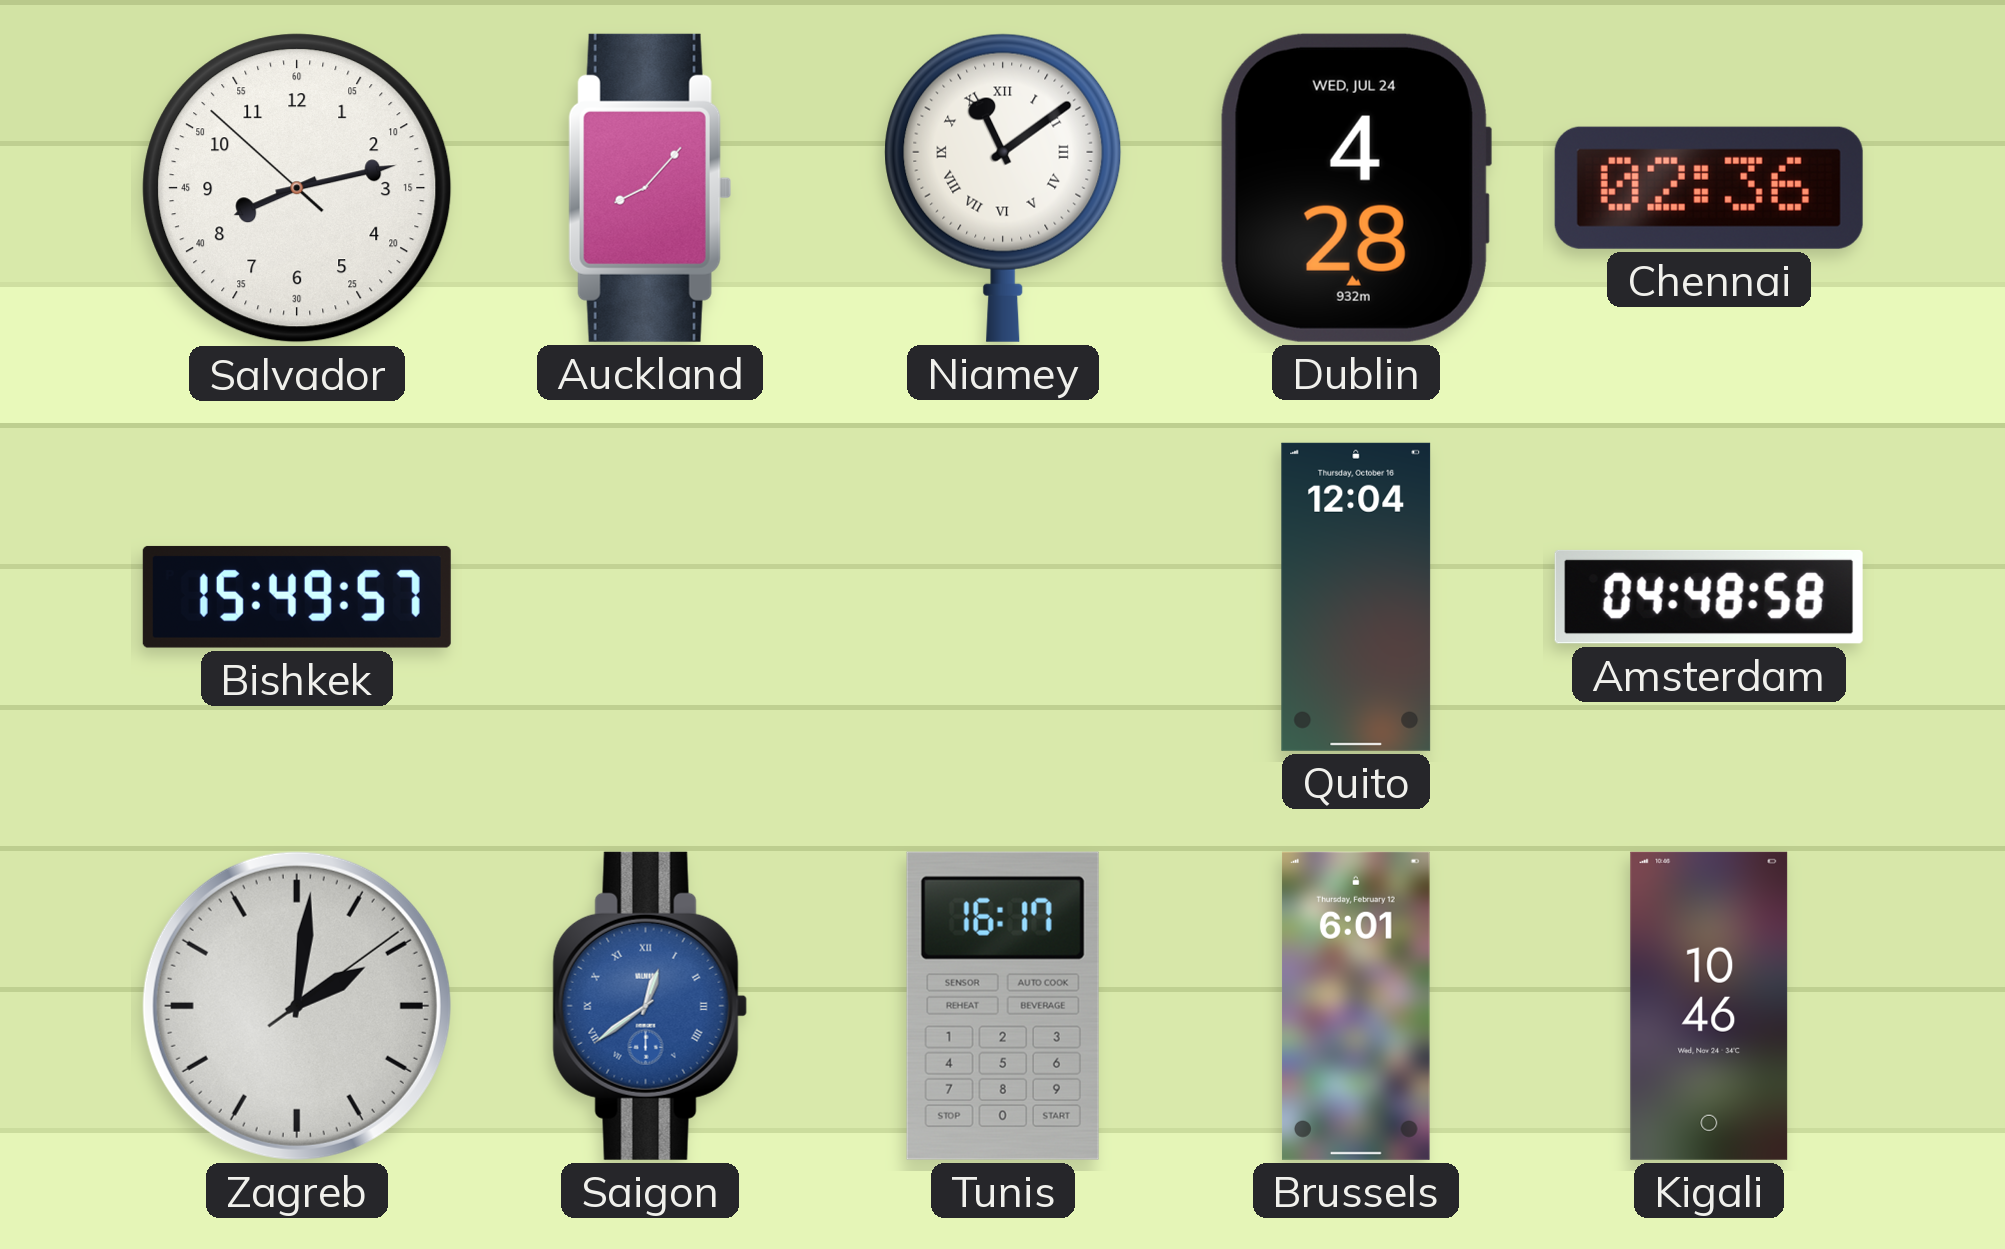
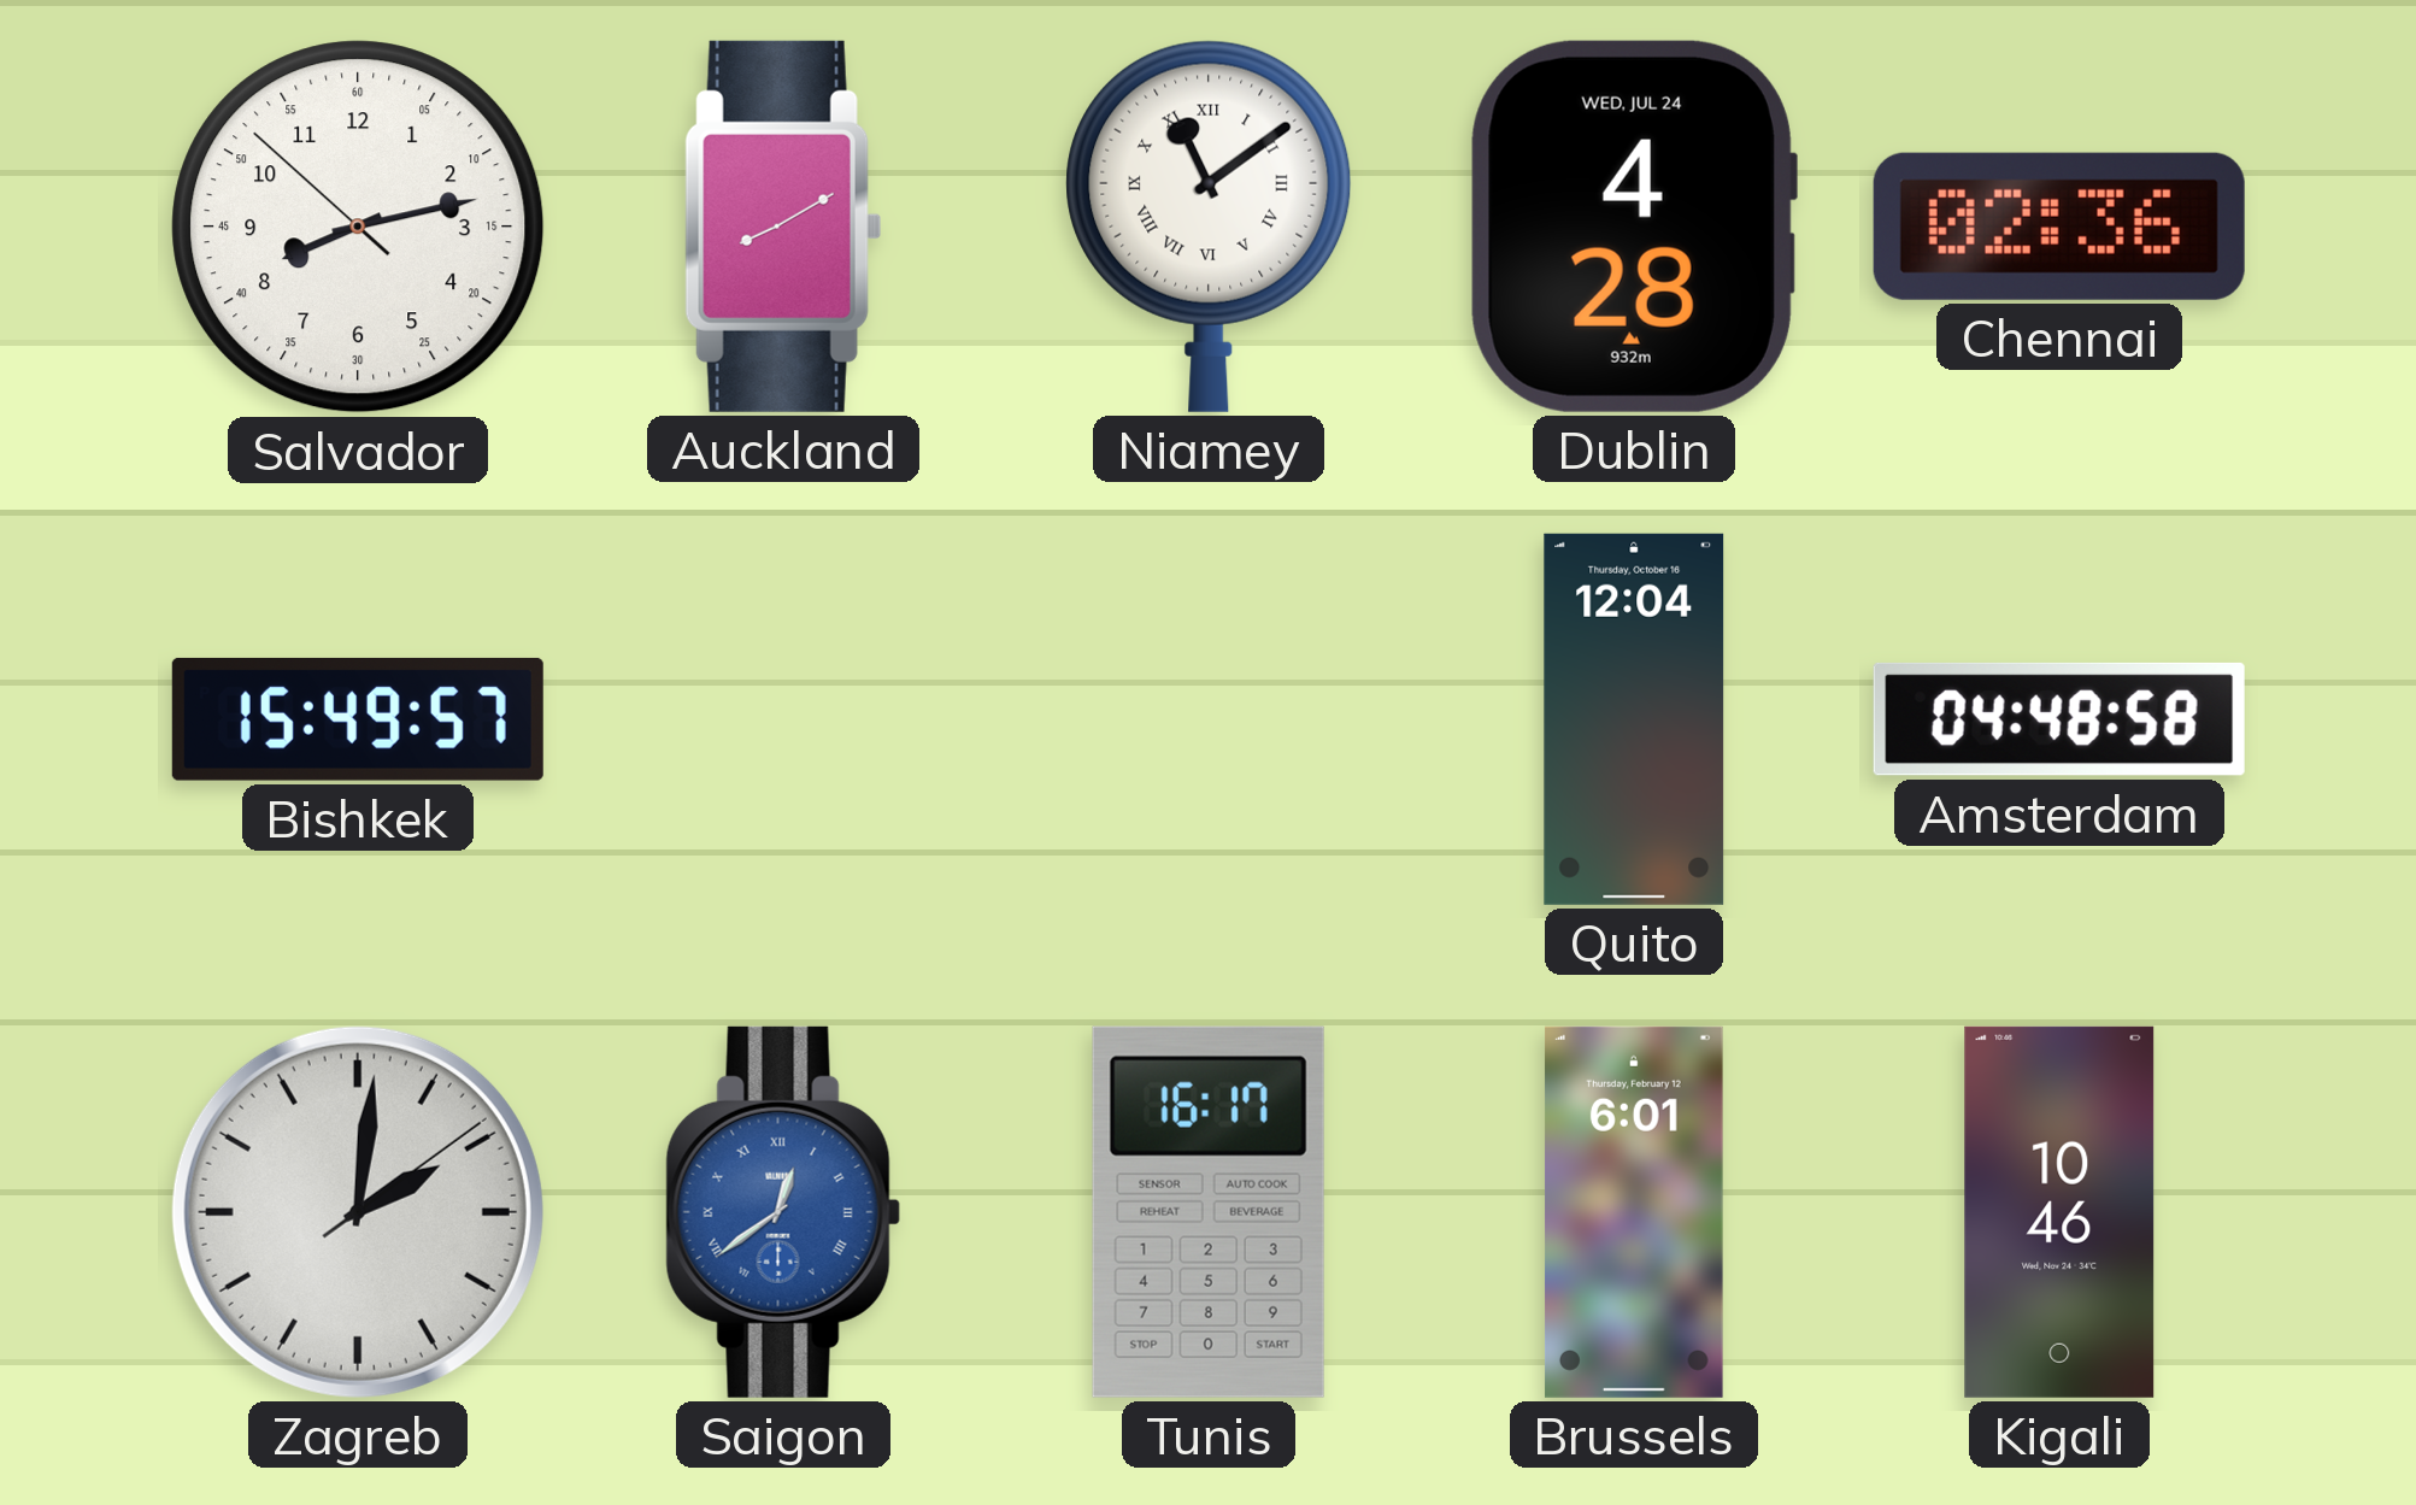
Auckland: 8:07 -> 8:10
